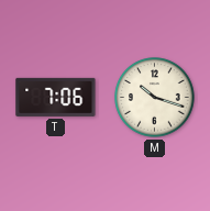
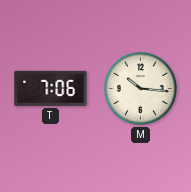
M: 10:18 -> 10:16
